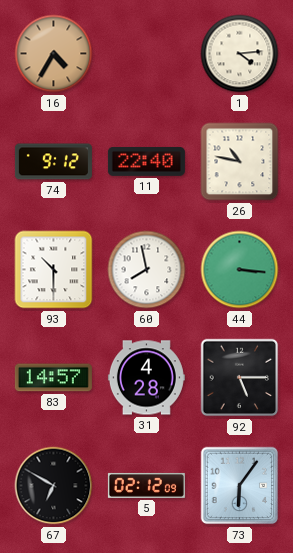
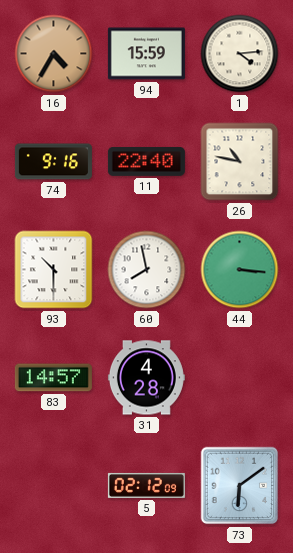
94: none -> 15:59
74: 9:12 -> 9:16
92: 5:15 -> none
67: 6:50 -> none
73: 6:06 -> 6:09
